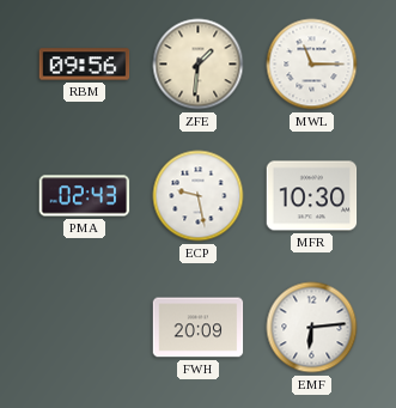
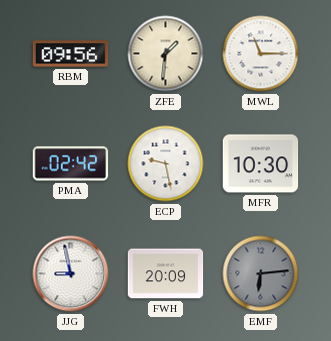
PMA: 02:43 -> 02:42
JJG: none -> 8:58
EMF dial: white -> grey
